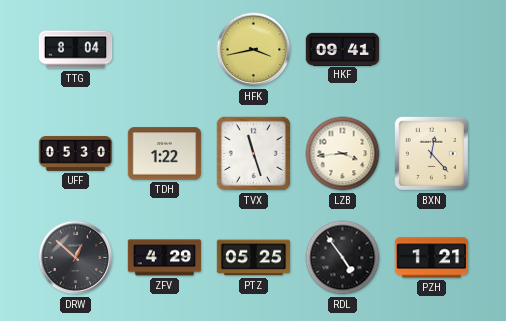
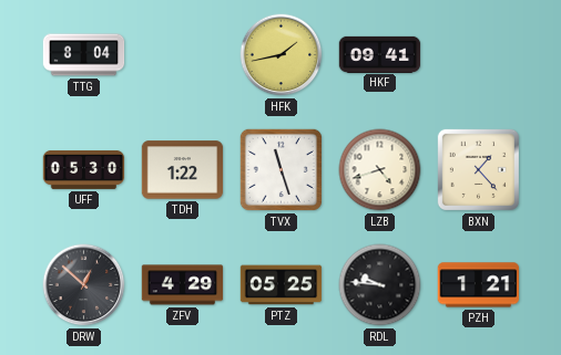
HFK: 3:43 -> 1:43
LZB: 3:44 -> 4:42
BXN: 12:23 -> 1:23
RDL: 4:54 -> 9:46
